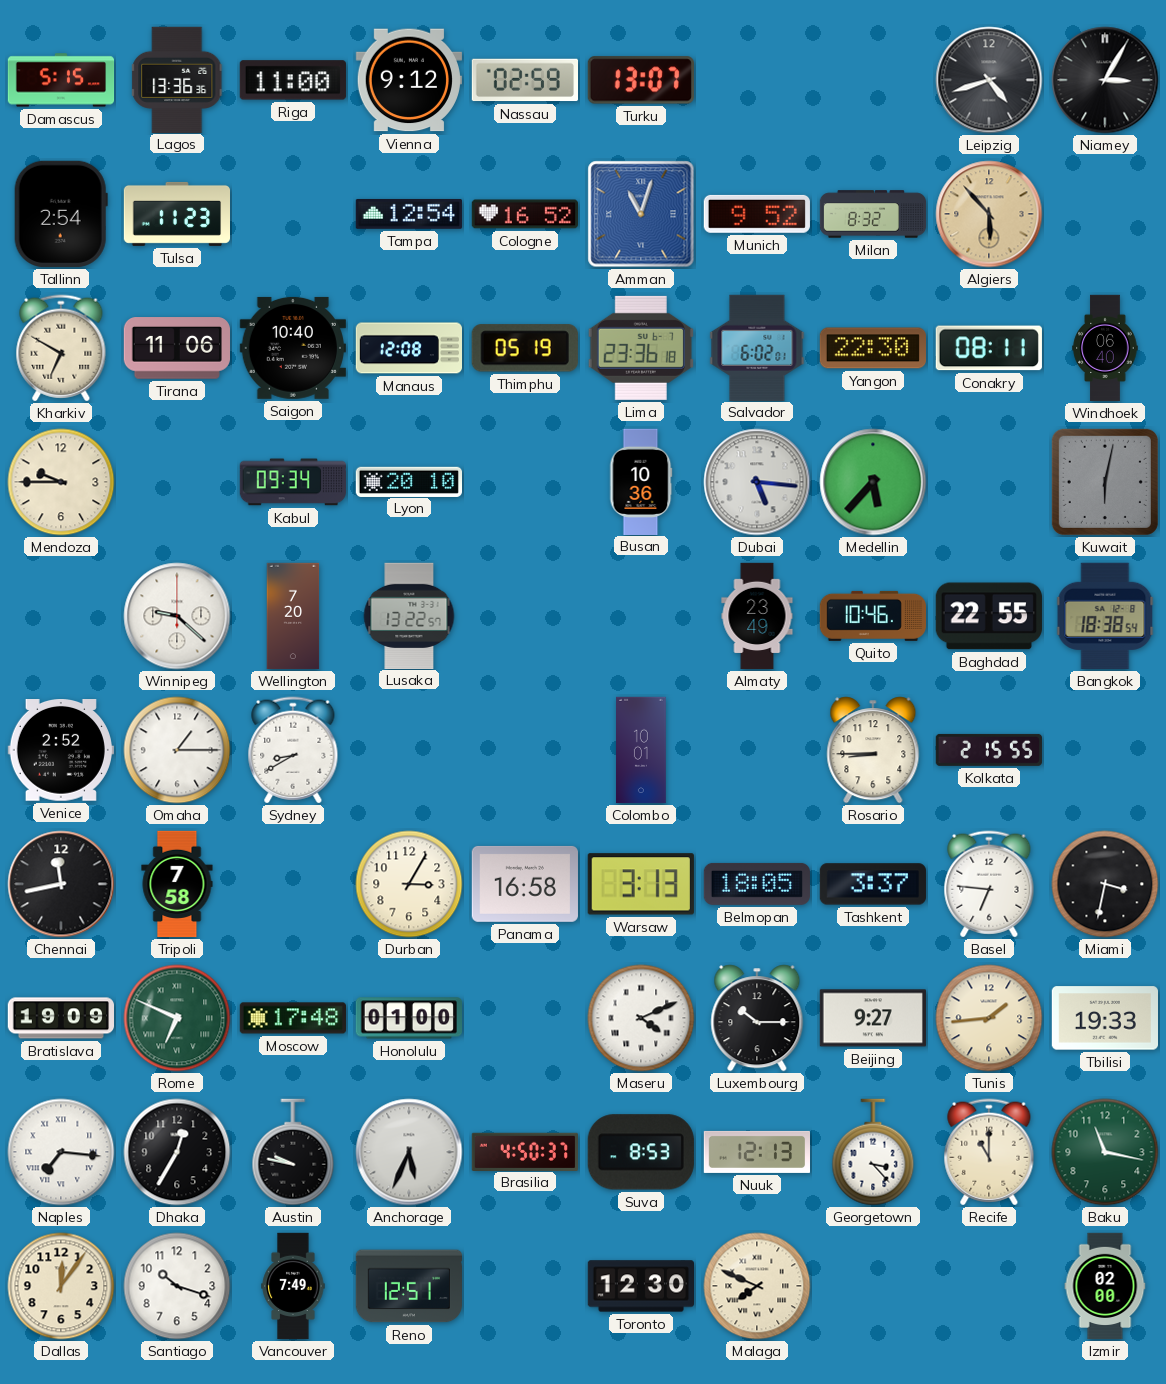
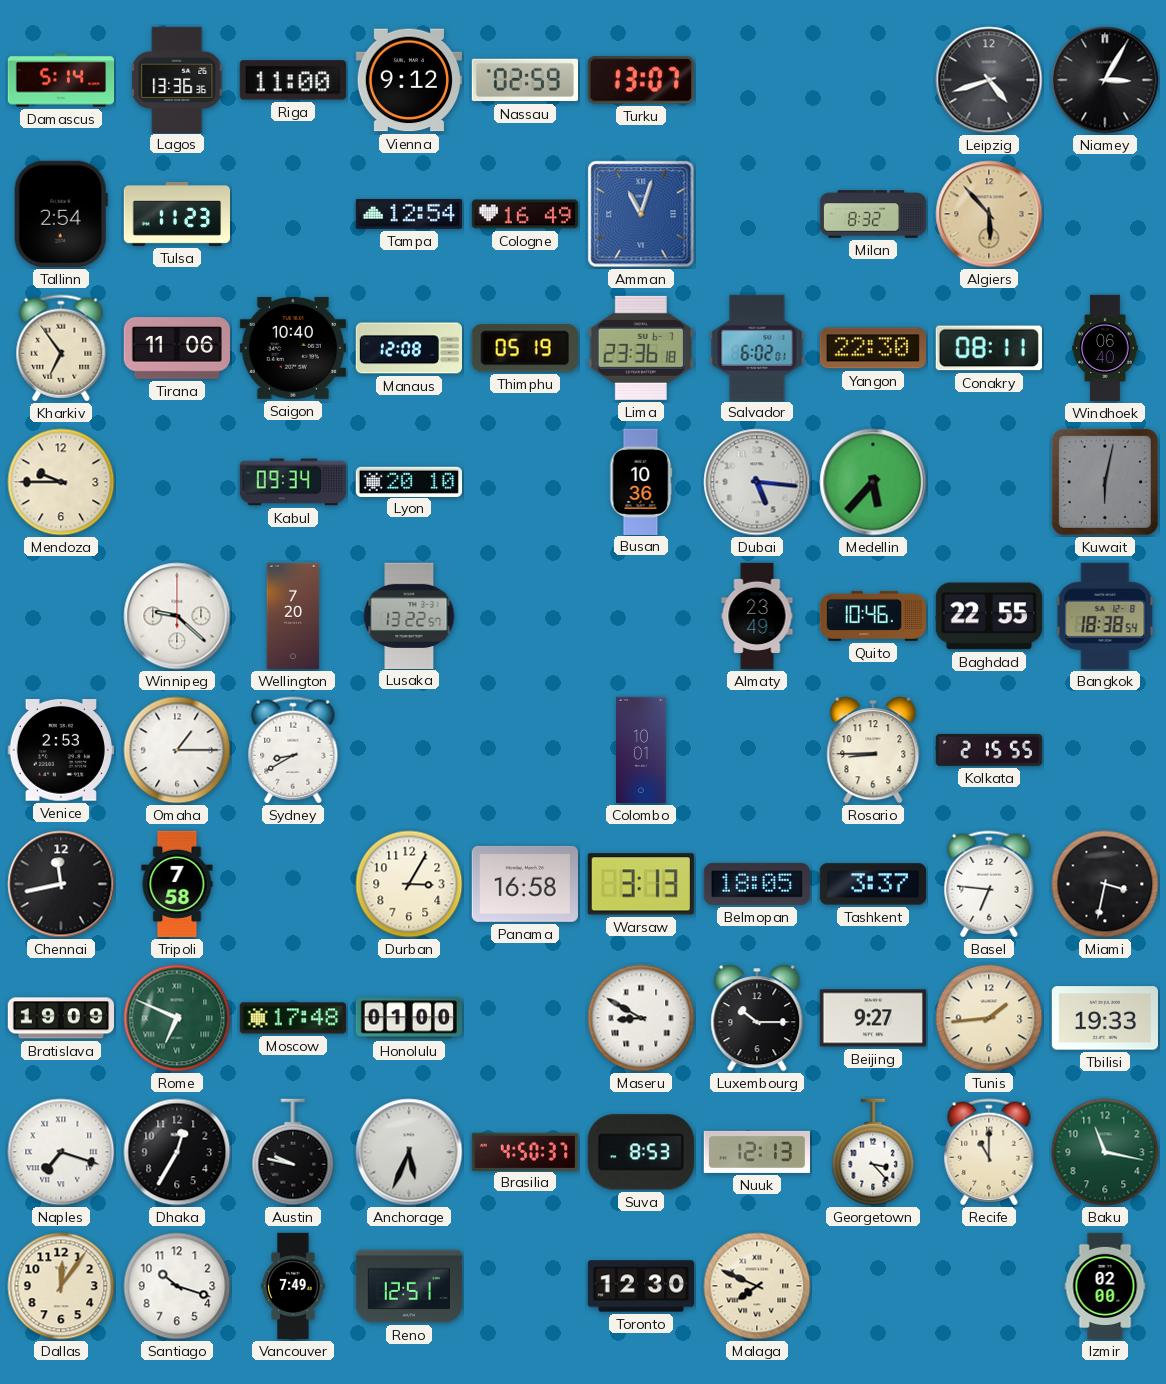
Damascus: 5:15 -> 5:14
Cologne: 16:52 -> 16:49
Munich: 9:52 -> none
Kharkiv: 6:50 -> 6:54
Venice: 2:52 -> 2:53
Maseru: 4:11 -> 8:50
Naples: 7:16 -> 7:18
